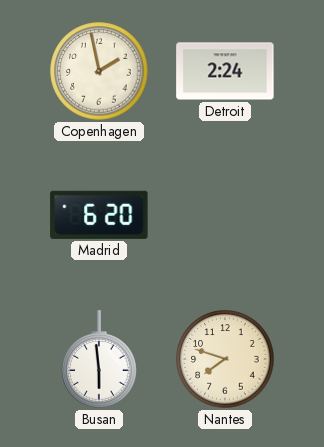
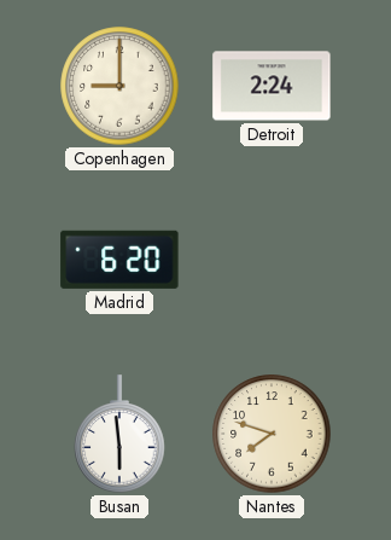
Copenhagen: 1:58 -> 9:00
